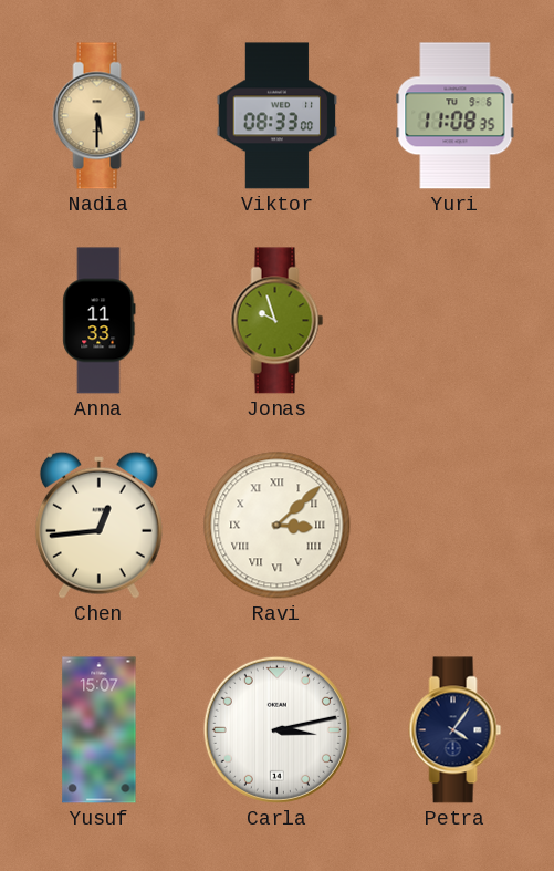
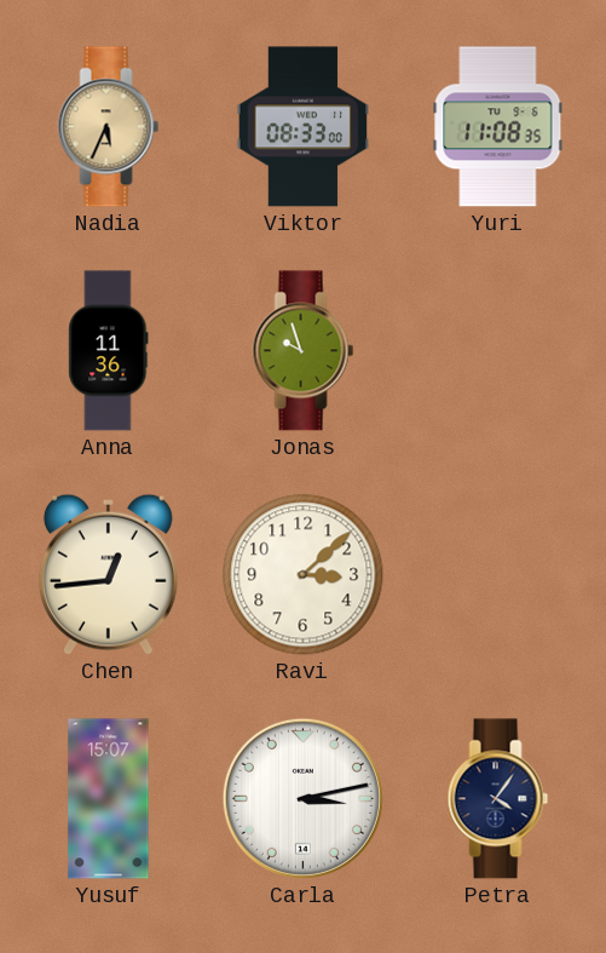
Nadia: 5:30 -> 5:34
Anna: 11:33 -> 11:36
Ravi numerals: Roman -> Arabic
